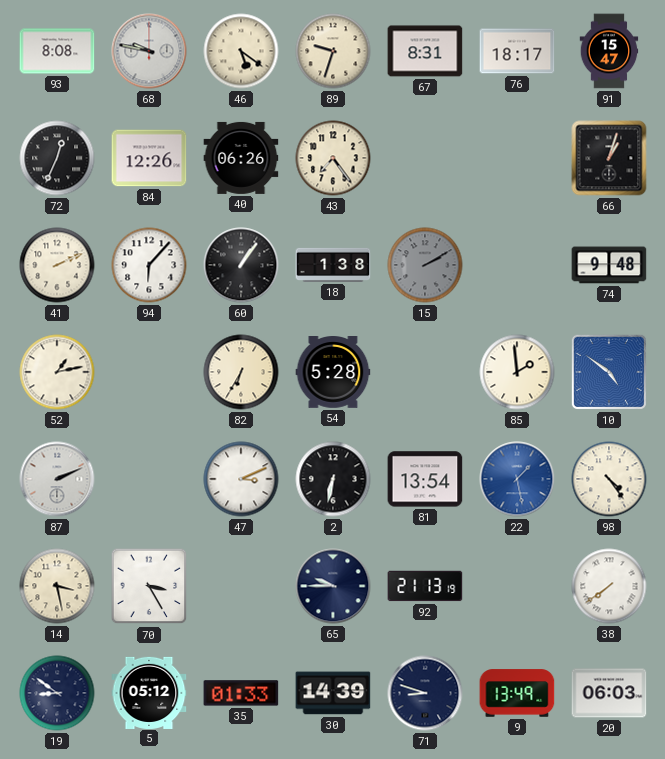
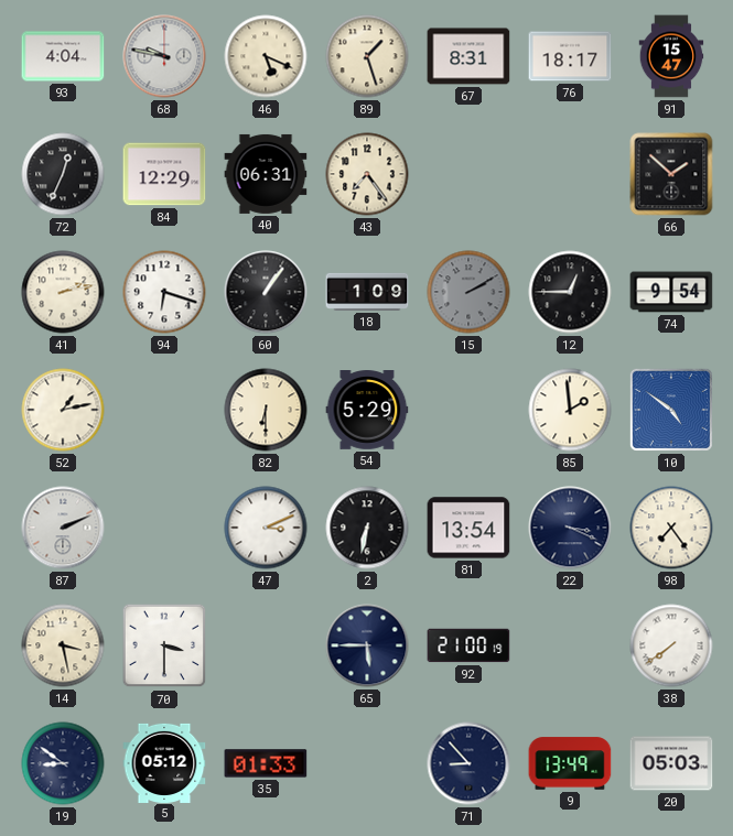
93: 8:08 -> 4:04
46: 5:21 -> 5:19
89: 9:33 -> 1:27
84: 12:26 -> 12:29
40: 06:26 -> 06:31
66: 1:03 -> 1:52
41: 2:11 -> 2:13
94: 6:07 -> 6:18
18: 1:38 -> 1:09
12: none -> 12:45
74: 9:48 -> 9:54
82: 6:35 -> 6:30
54: 5:28 -> 5:29
22: 1:28 -> 3:19
22 dial: blue -> navy
98: 4:24 -> 7:24
70: 3:25 -> 3:30
65: 9:45 -> 5:45
92: 21:13 -> 21:00
30: 14:39 -> none
71: 8:48 -> 8:53
20: 06:03 -> 05:03
